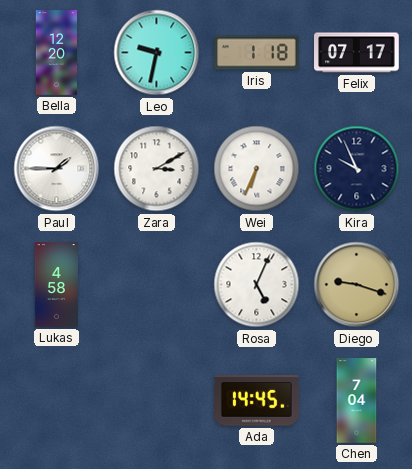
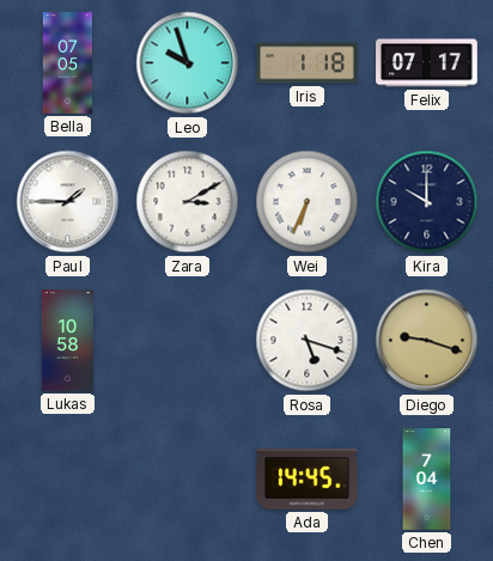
Bella: 12:20 -> 07:05
Leo: 9:32 -> 9:57
Kira: 9:56 -> 10:00
Lukas: 4:58 -> 10:58
Rosa: 5:04 -> 5:18
